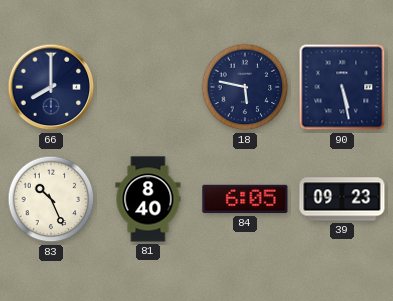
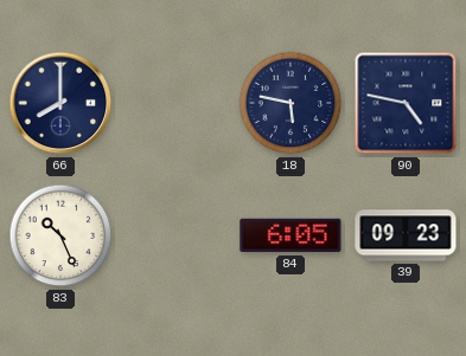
90: 5:28 -> 4:47
81: 8:40 -> none
